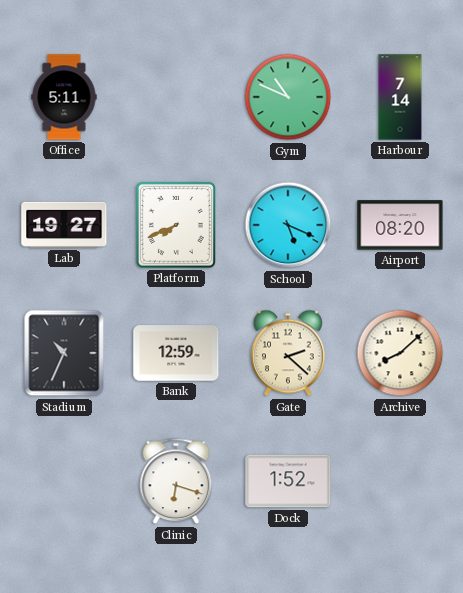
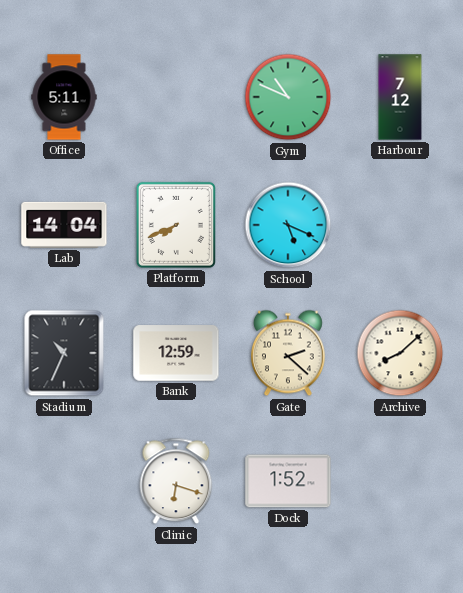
Harbour: 7:14 -> 7:12
Lab: 19:27 -> 14:04
Airport: 08:20 -> none
